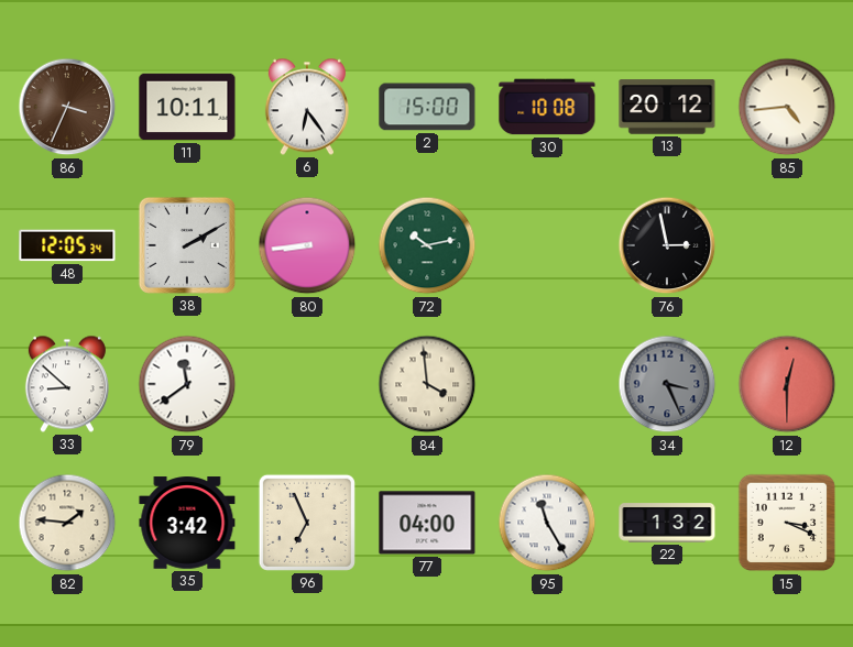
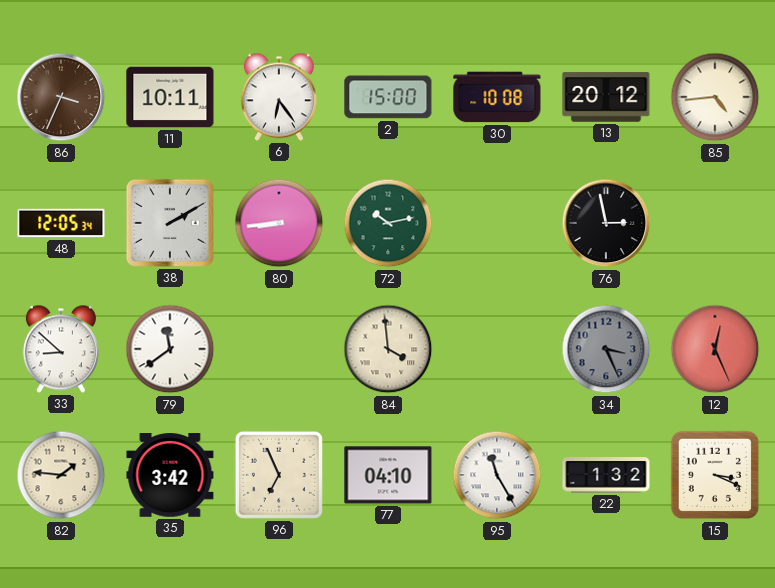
12: 12:30 -> 12:26
77: 04:00 -> 04:10
